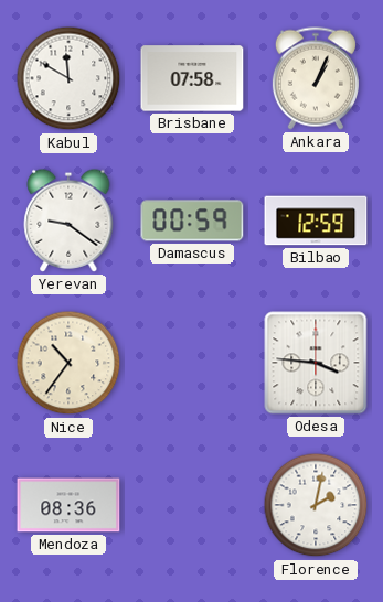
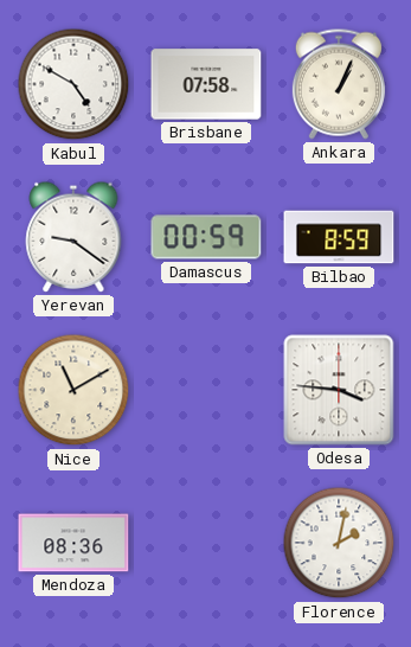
Kabul: 11:50 -> 4:50
Bilbao: 12:59 -> 8:59
Nice: 10:36 -> 11:10
